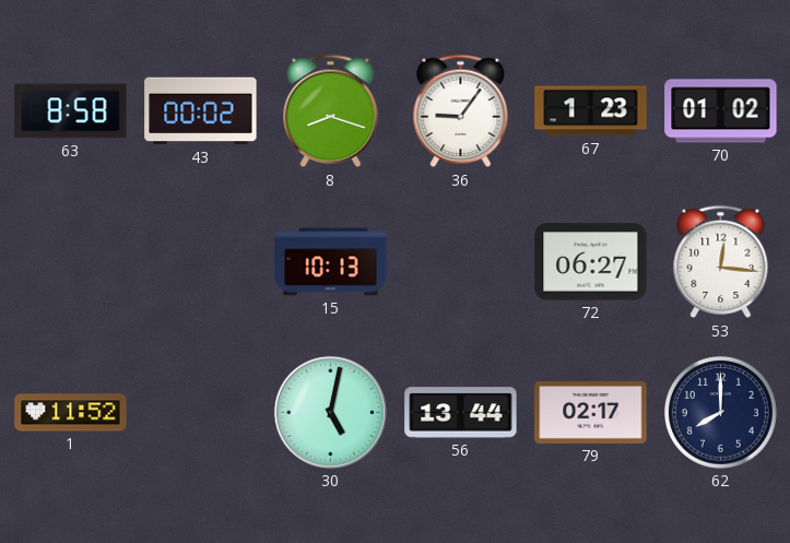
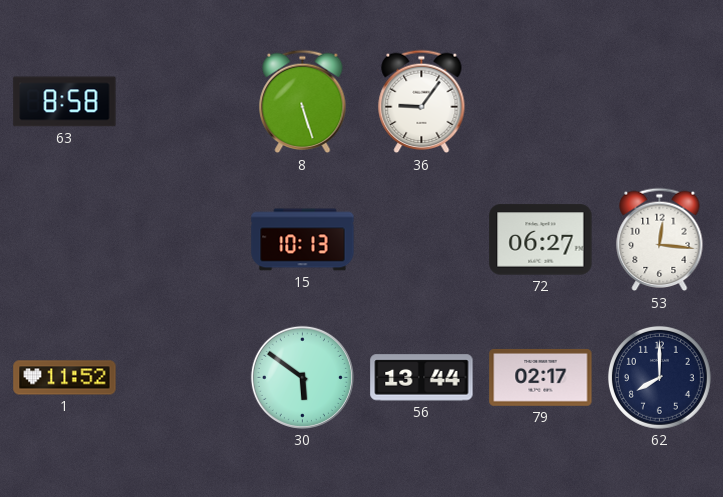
43: 00:02 -> none
8: 8:18 -> 5:27
67: 1:23 -> none
70: 01:02 -> none
30: 5:02 -> 5:51
